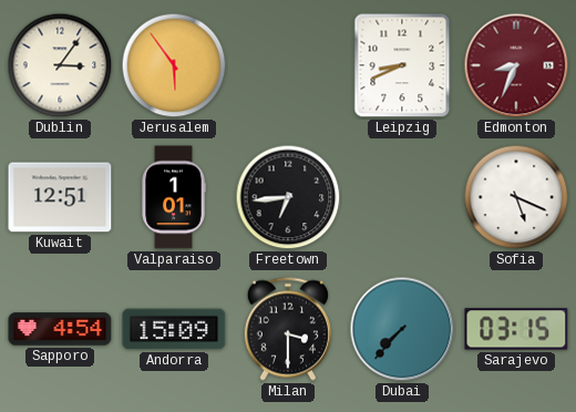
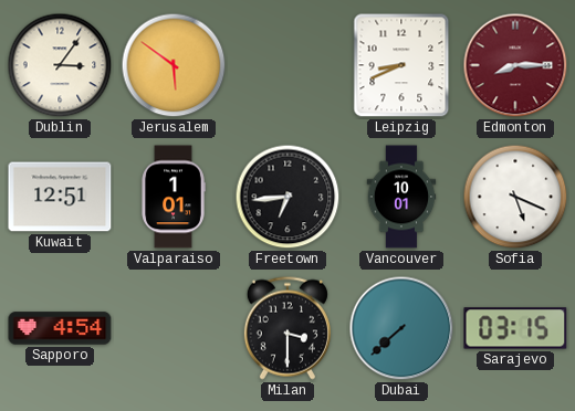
Jerusalem: 5:54 -> 5:51
Edmonton: 8:34 -> 8:15
Vancouver: none -> 10:01
Andorra: 15:09 -> none
Dubai: 7:37 -> 7:38
